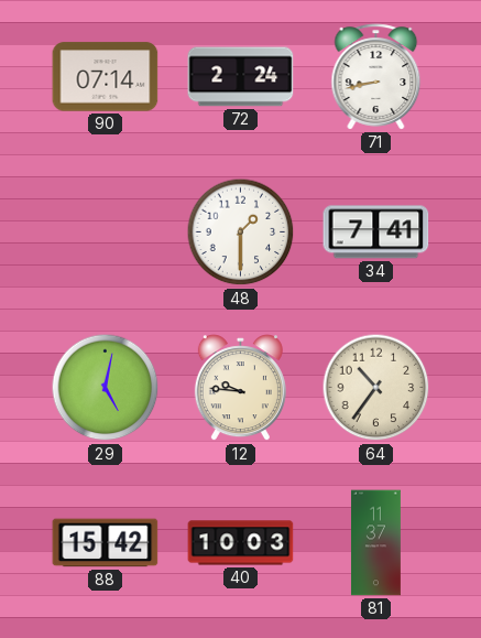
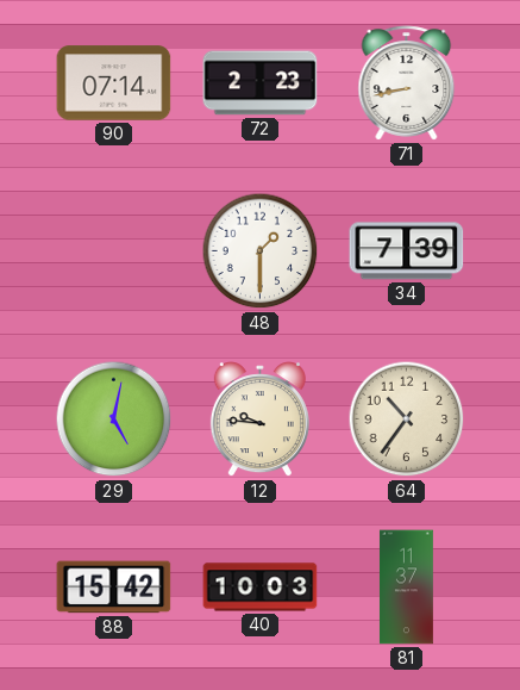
72: 2:24 -> 2:23
34: 7:41 -> 7:39
